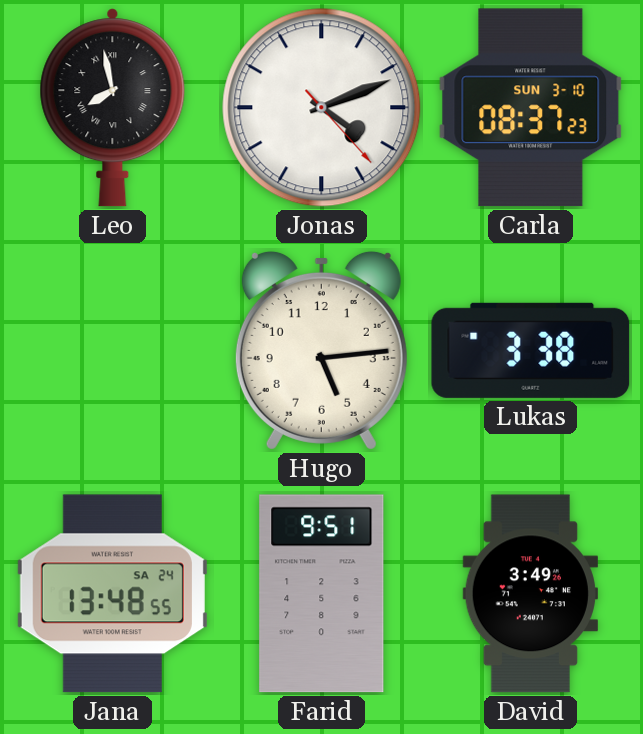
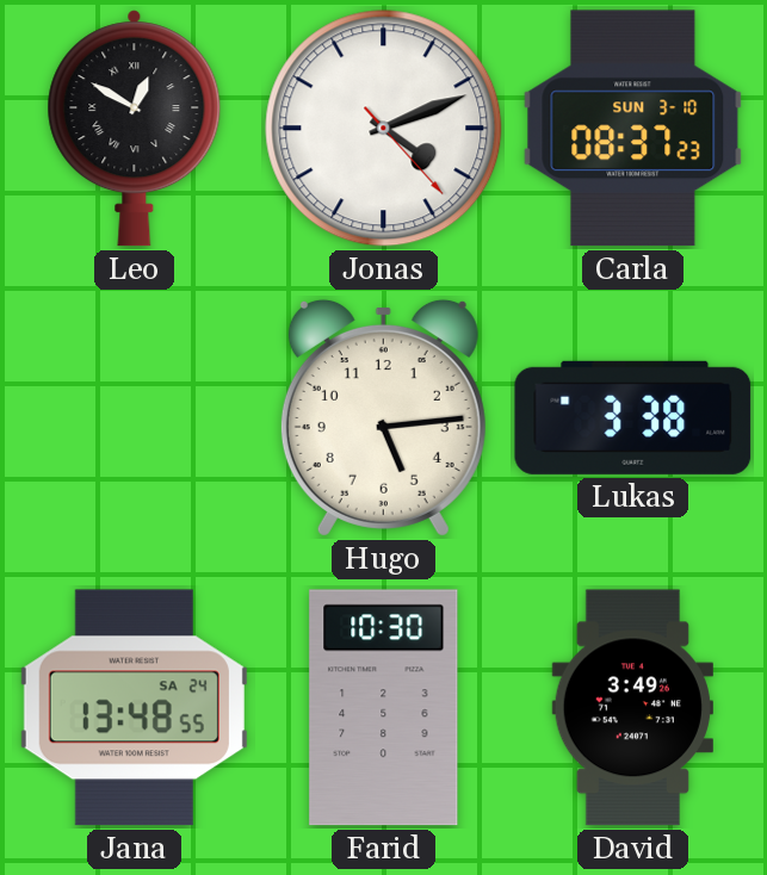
Leo: 7:58 -> 12:50
Farid: 9:51 -> 10:30
